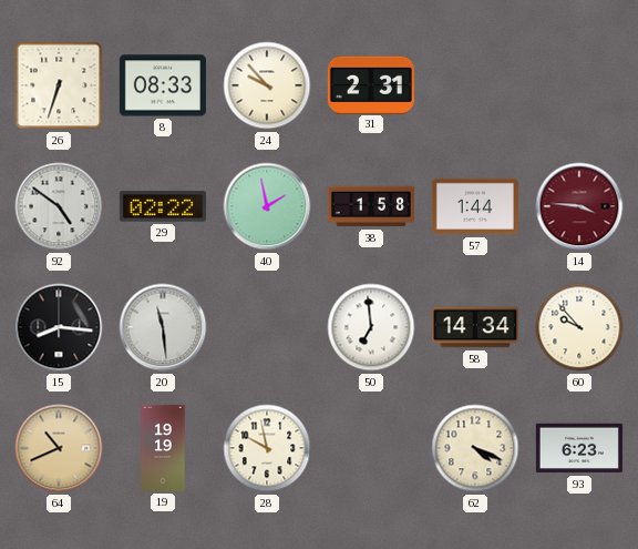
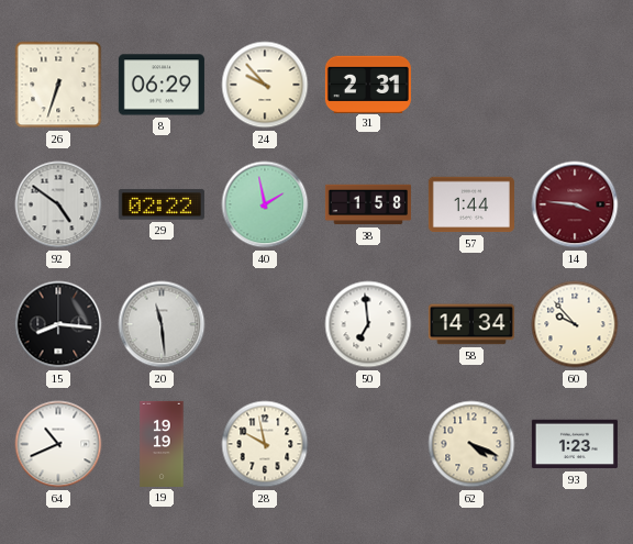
8: 08:33 -> 06:29
64 dial: champagne -> white
93: 6:23 -> 1:23
